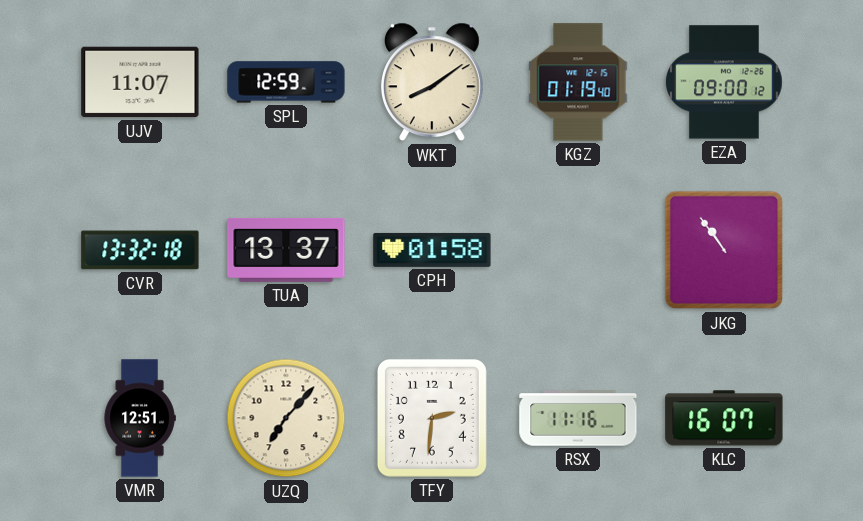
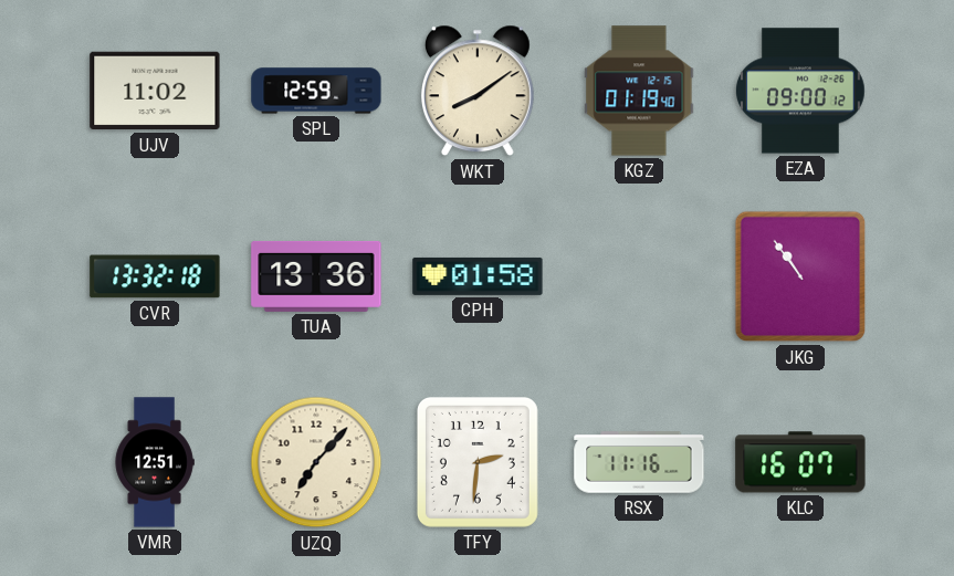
UJV: 11:07 -> 11:02
TUA: 13:37 -> 13:36
